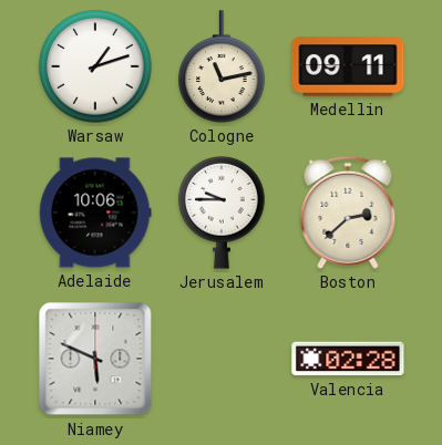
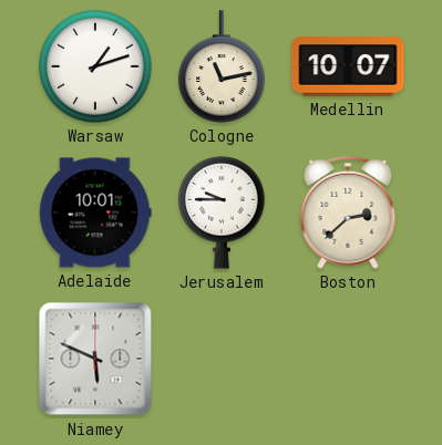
Medellin: 09:11 -> 10:07
Adelaide: 10:06 -> 10:01
Valencia: 02:28 -> none
